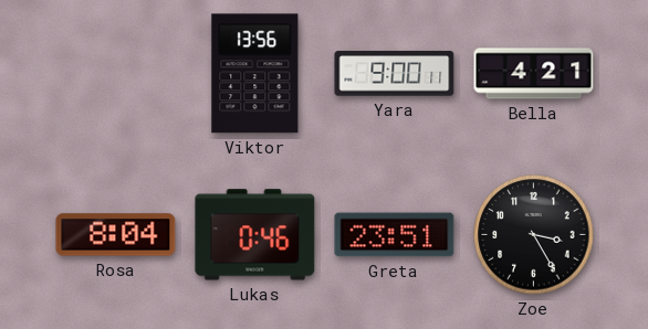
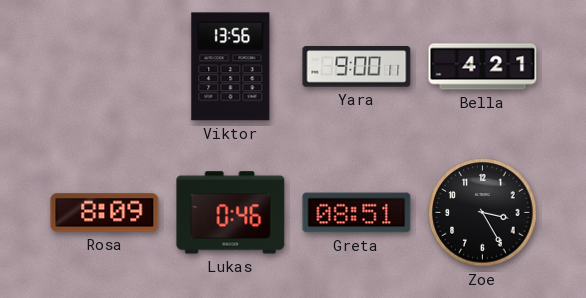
Rosa: 8:04 -> 8:09
Greta: 23:51 -> 08:51
